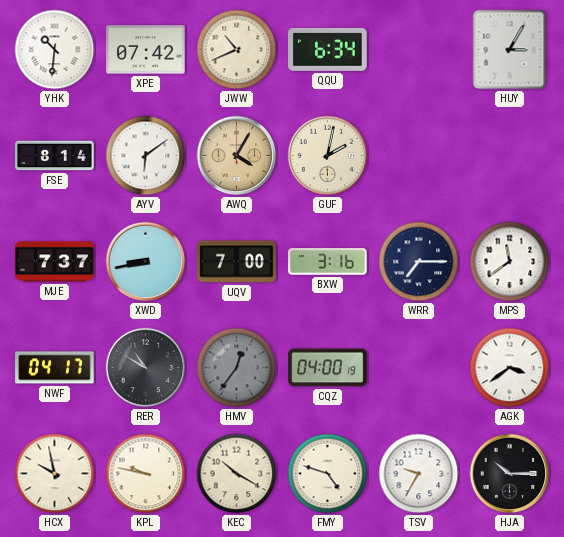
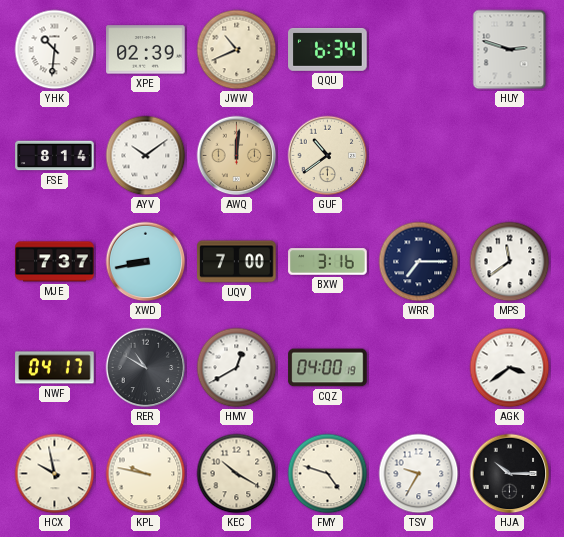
XPE: 07:42 -> 02:39
HUY: 3:05 -> 2:48
AYV: 6:09 -> 10:09
AWQ: 4:05 -> 12:01
GUF: 2:02 -> 10:39
HMV: 12:36 -> 12:40
HMV dial: grey -> white
